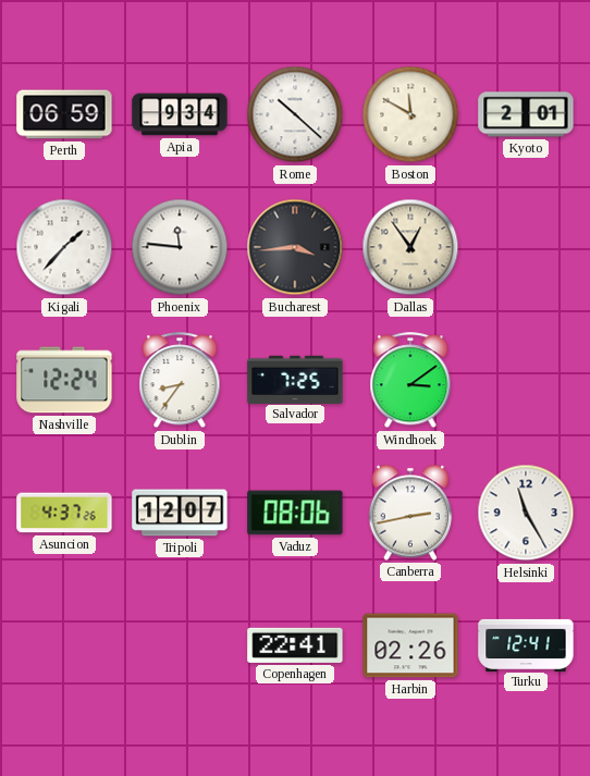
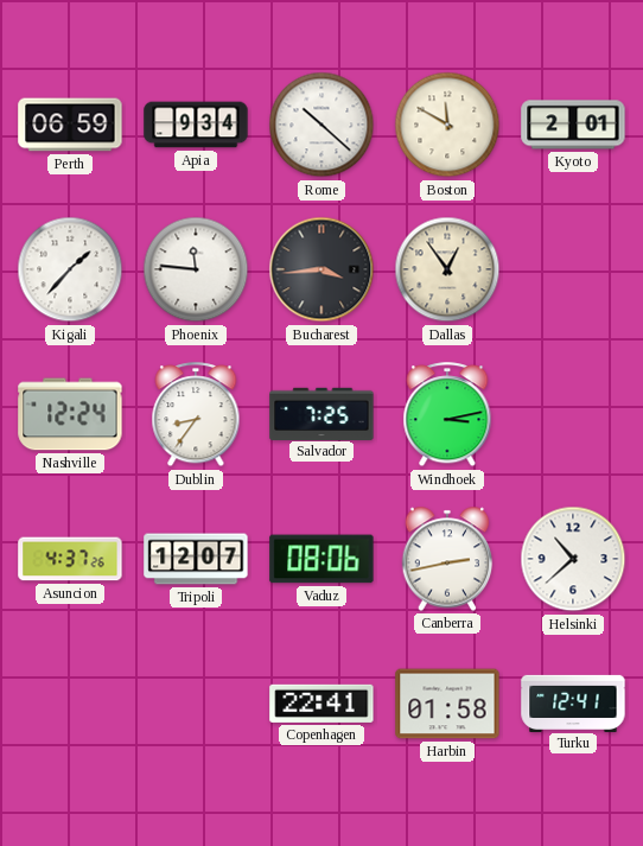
Windhoek: 3:09 -> 3:13
Helsinki: 11:25 -> 10:38
Harbin: 02:26 -> 01:58
